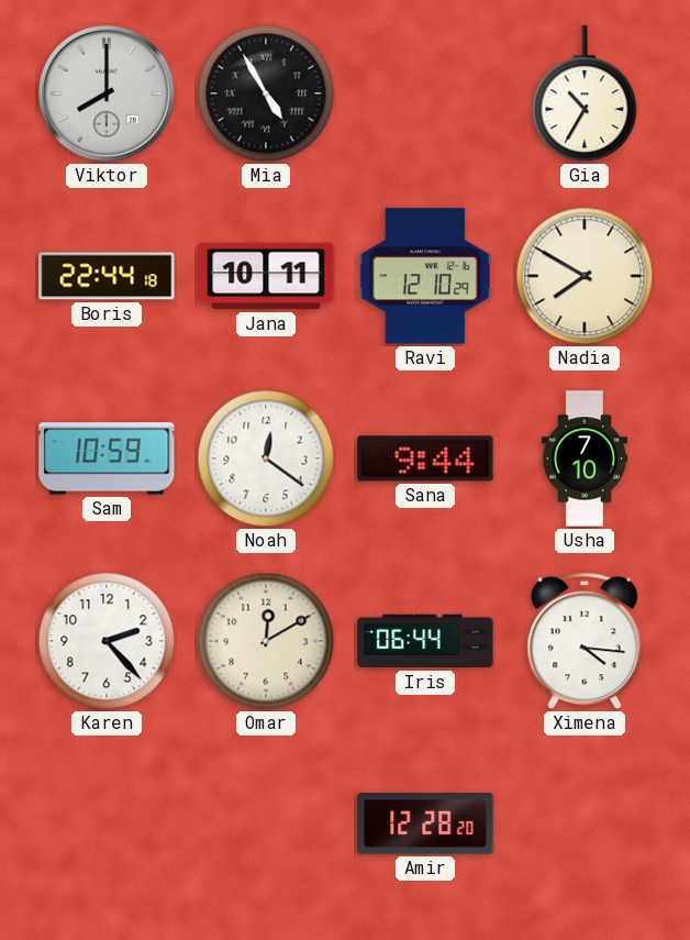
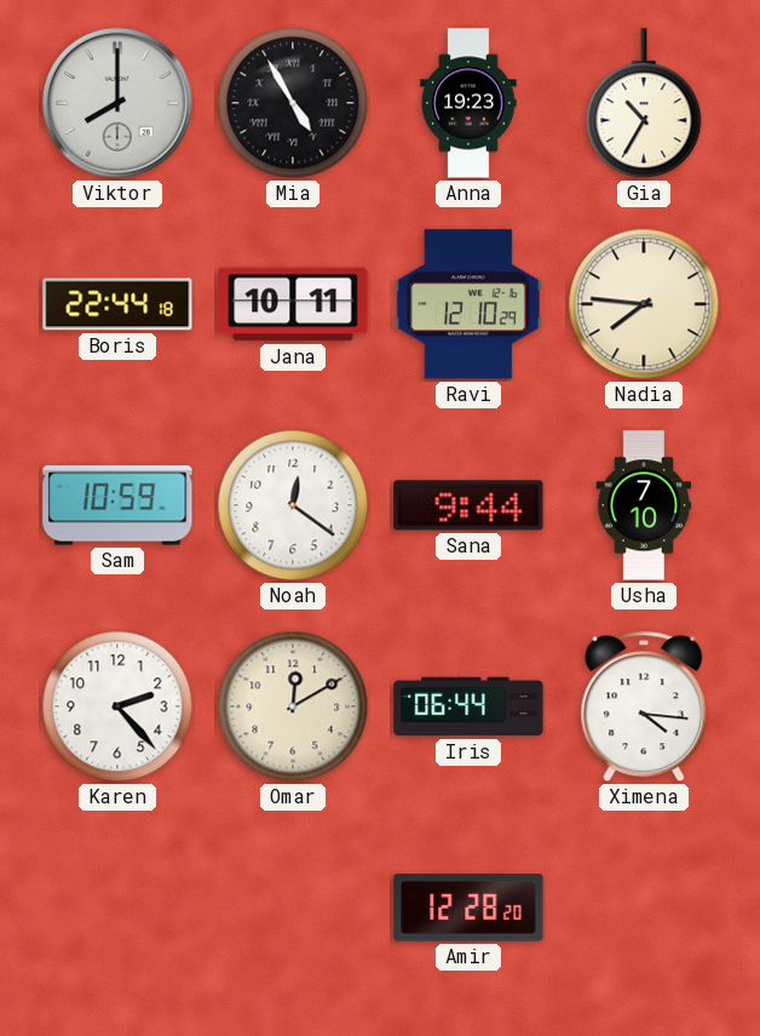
Anna: none -> 19:23
Nadia: 7:50 -> 7:46
